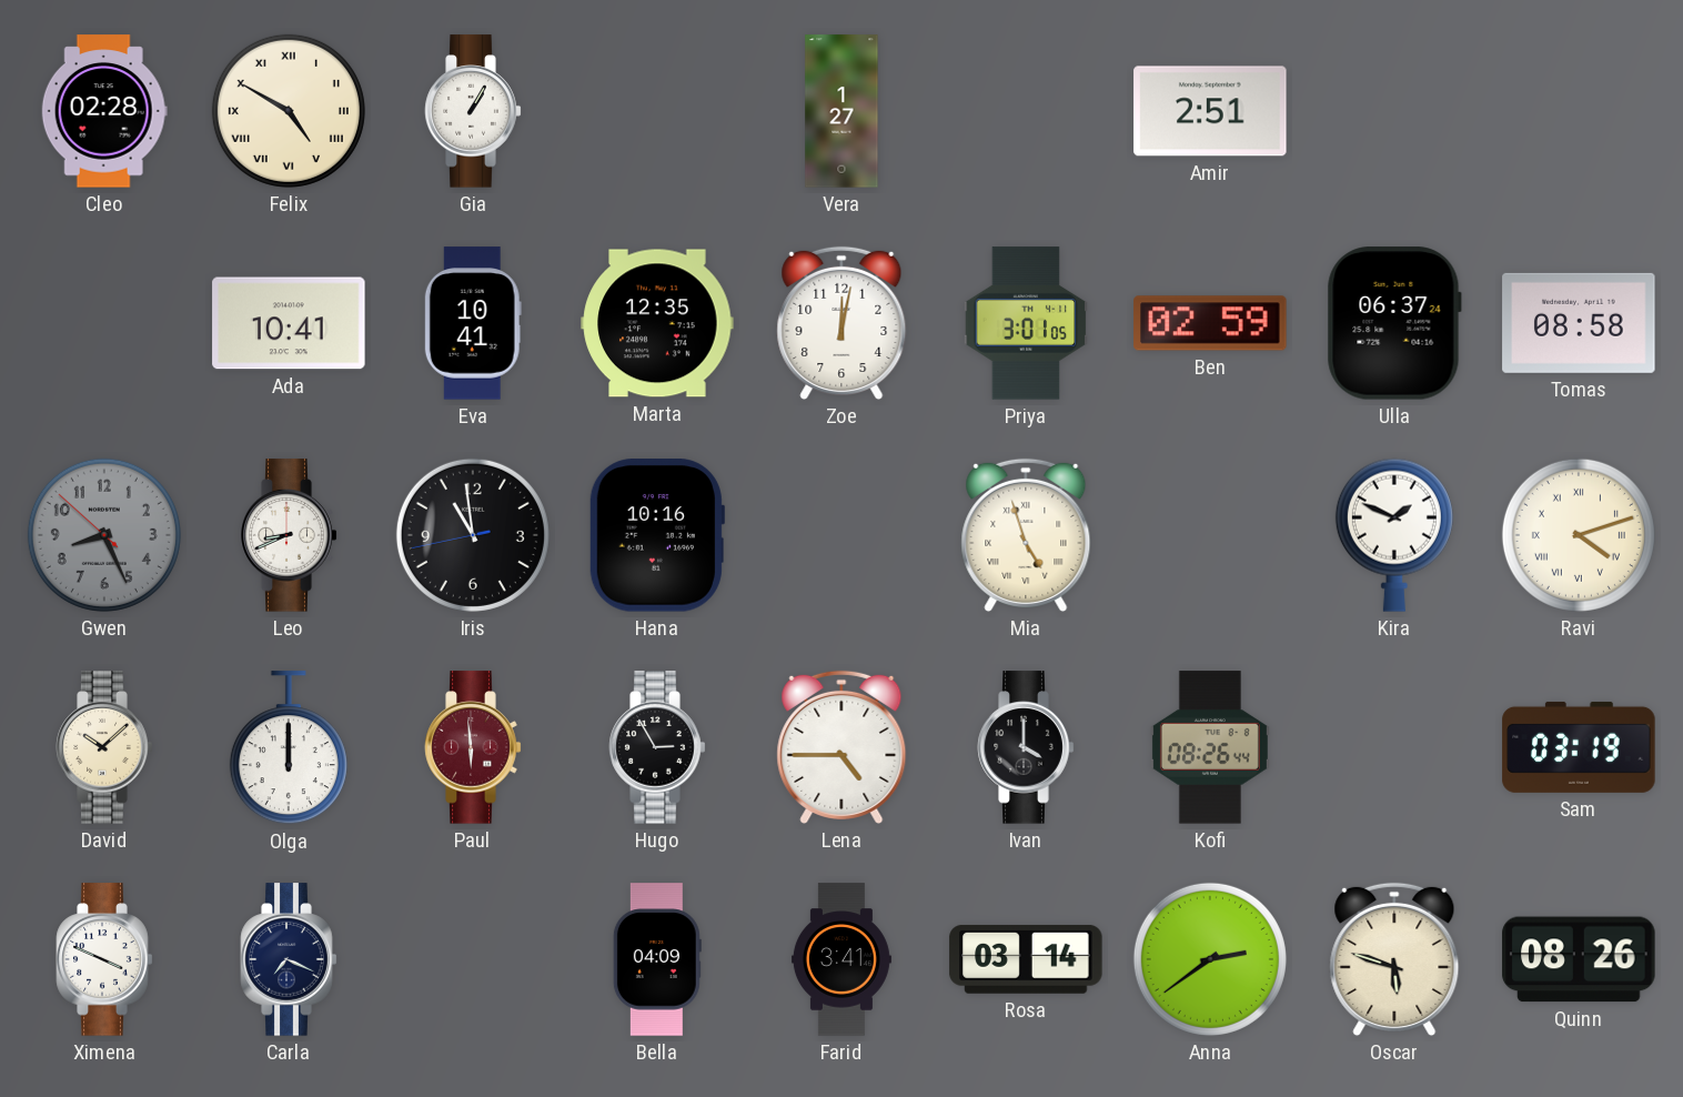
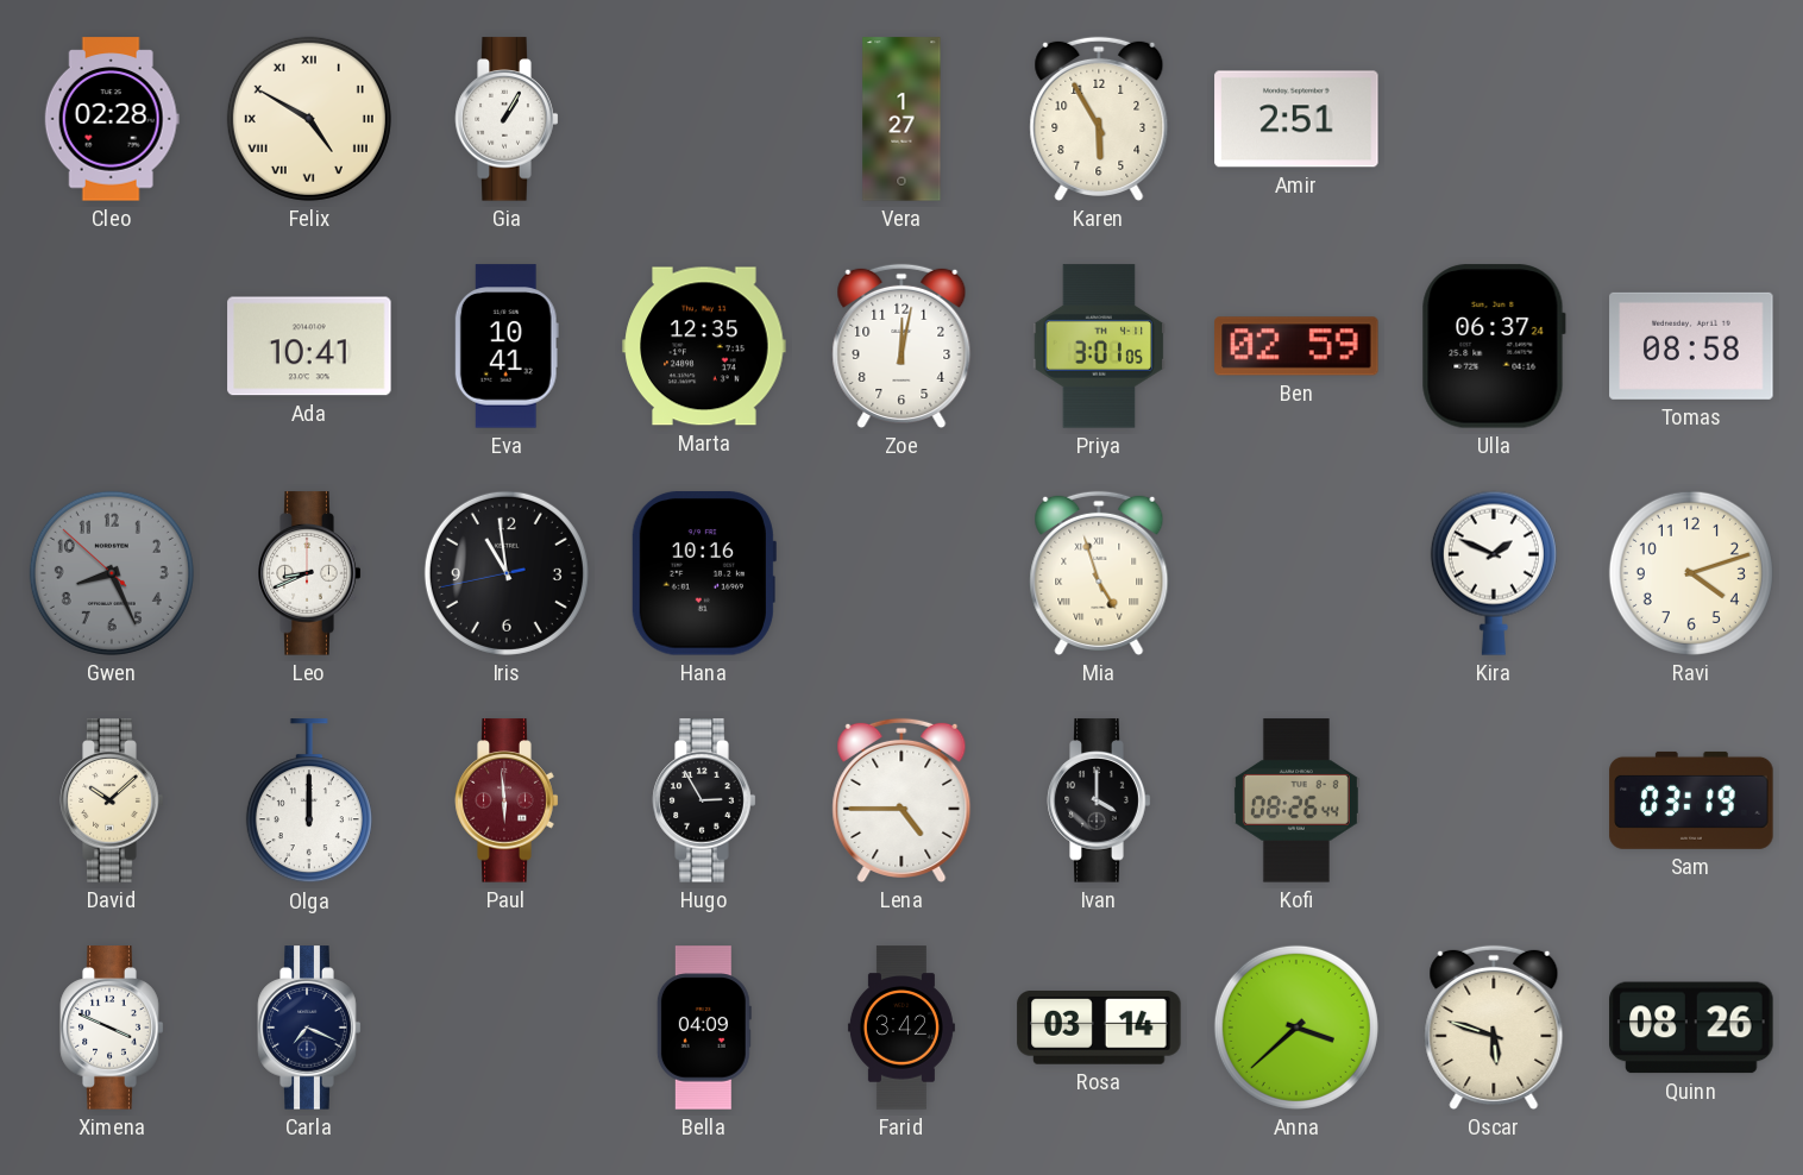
Karen: none -> 5:55
Ravi numerals: Roman -> Arabic
Farid: 3:41 -> 3:42
Anna: 2:39 -> 3:38
